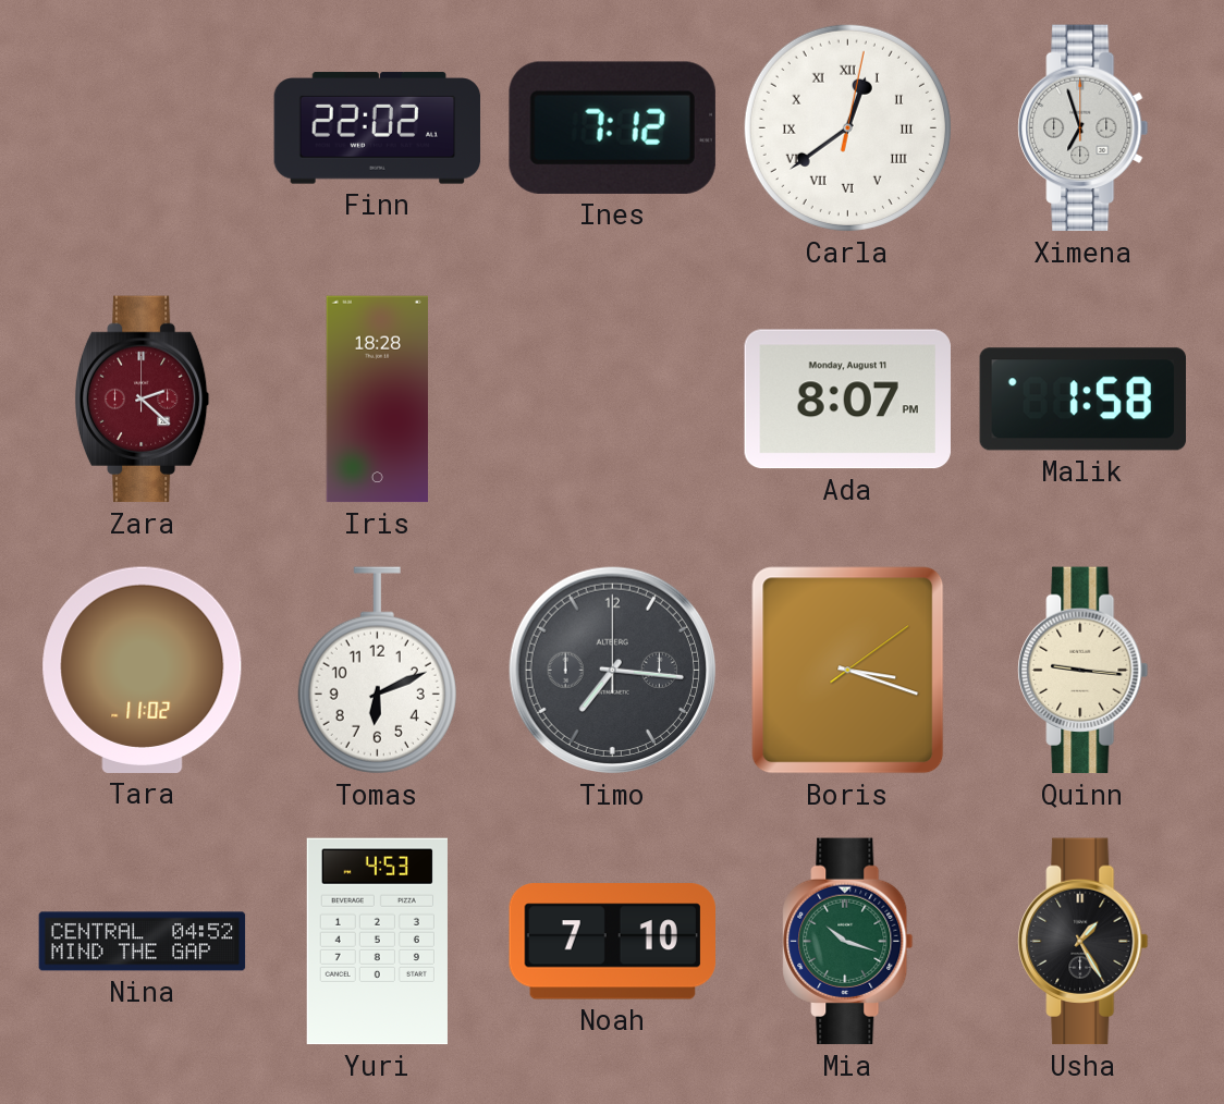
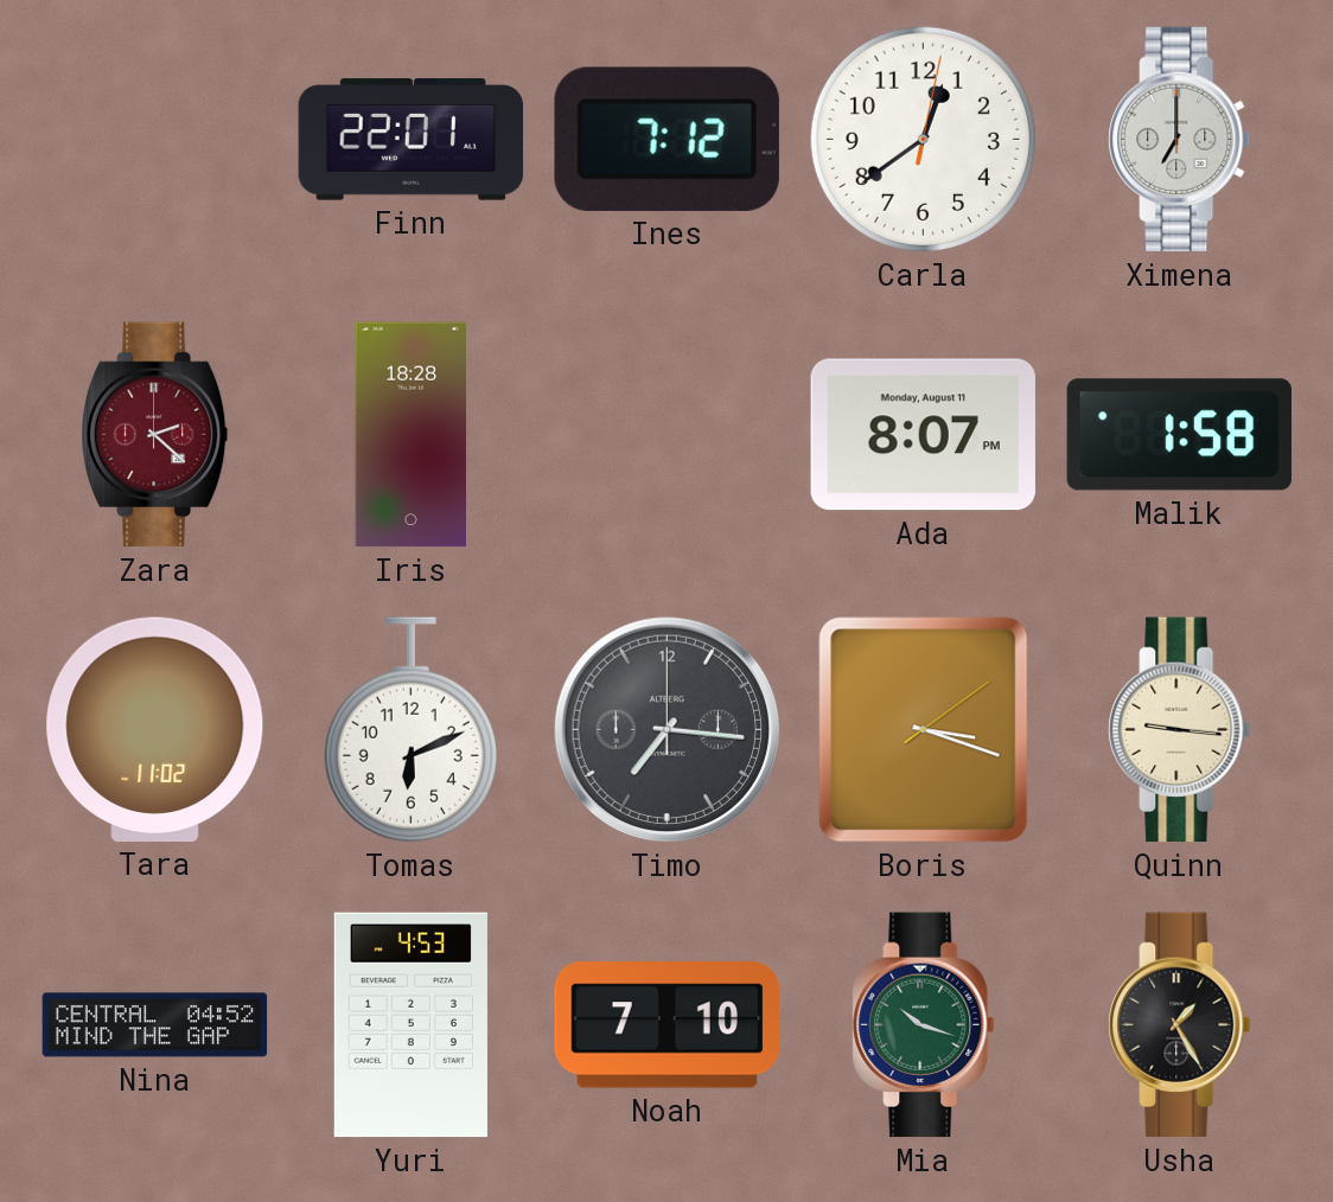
Finn: 22:02 -> 22:01
Carla numerals: Roman -> Arabic
Ximena: 6:57 -> 7:00
